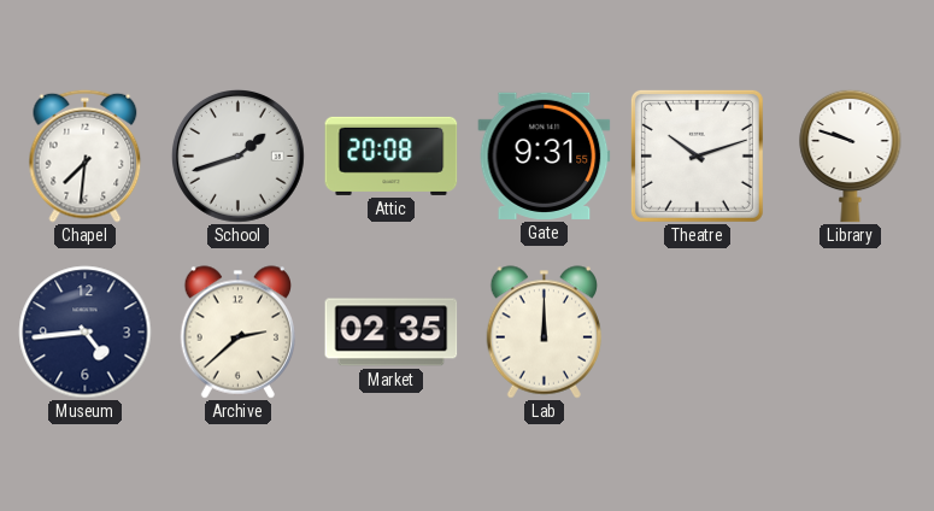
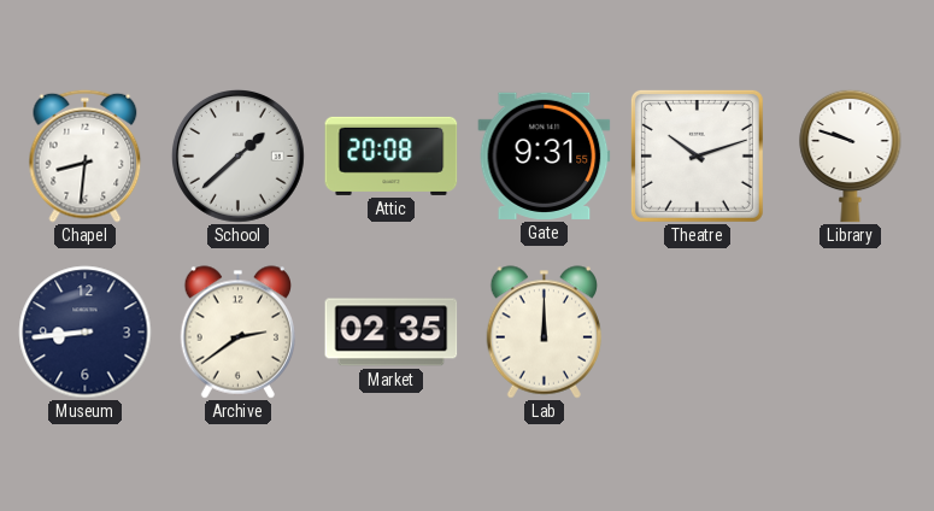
Chapel: 7:31 -> 8:31
School: 1:42 -> 1:38
Museum: 4:44 -> 8:44
Archive: 2:38 -> 2:39
